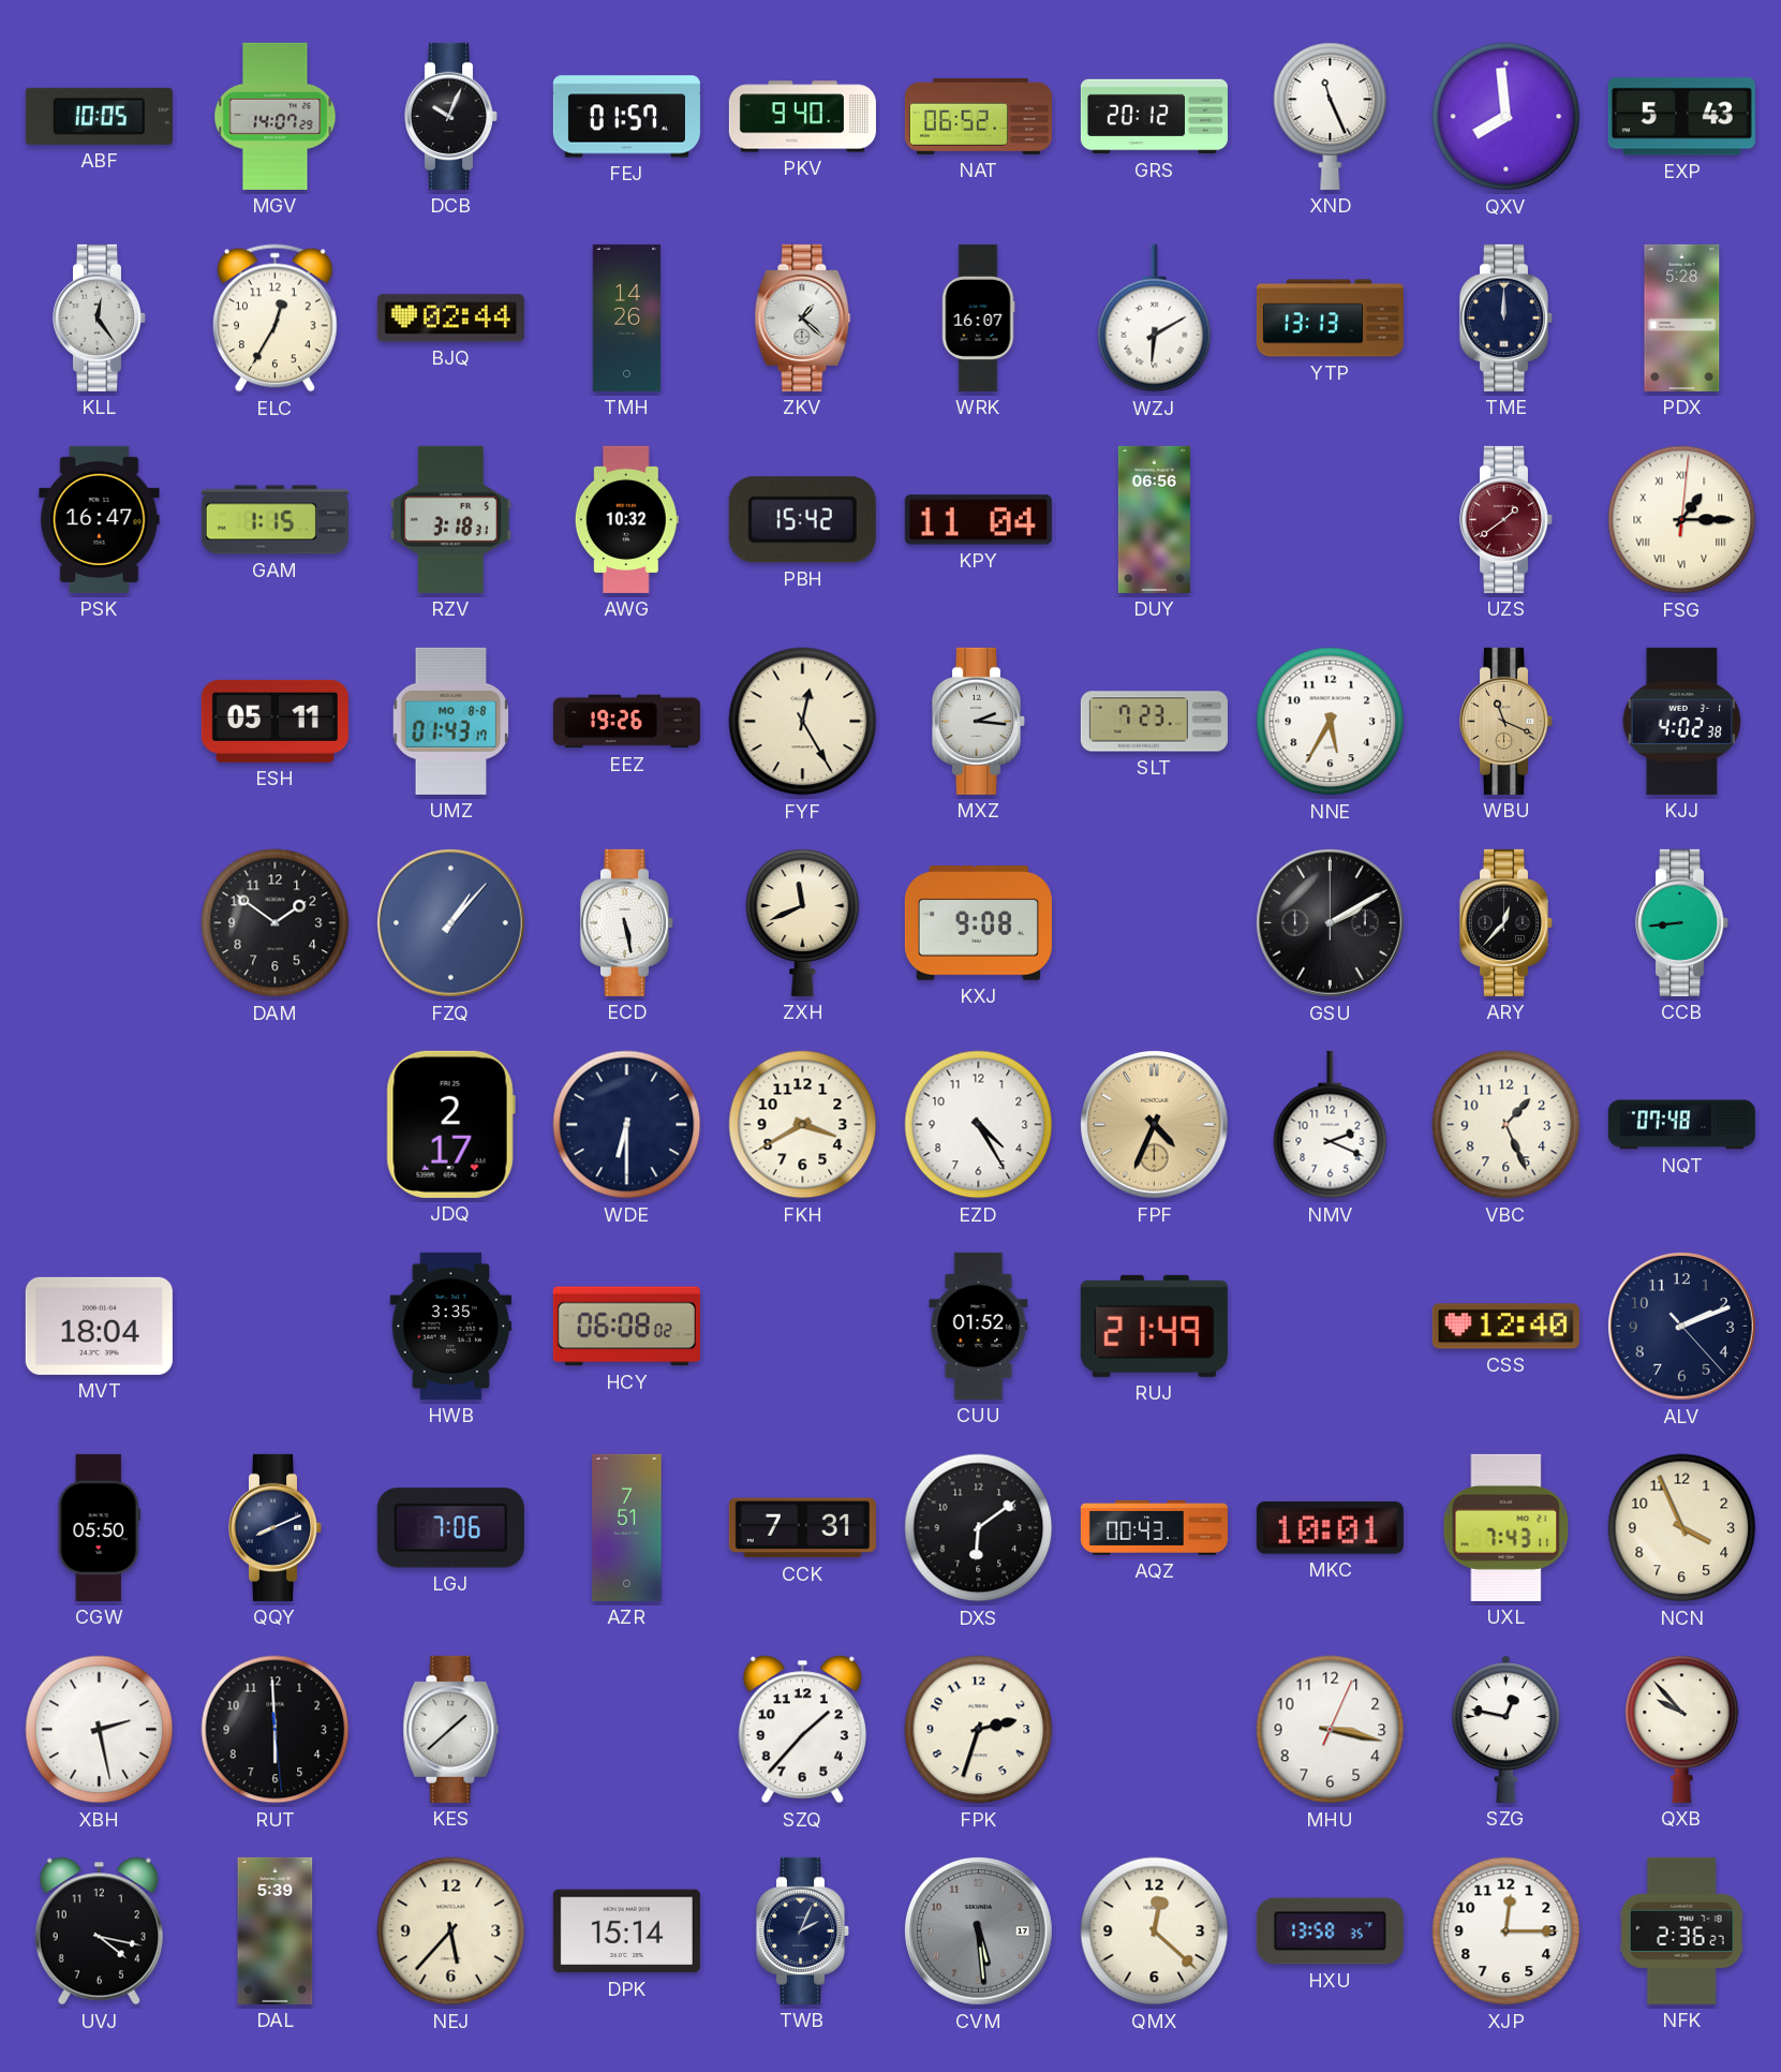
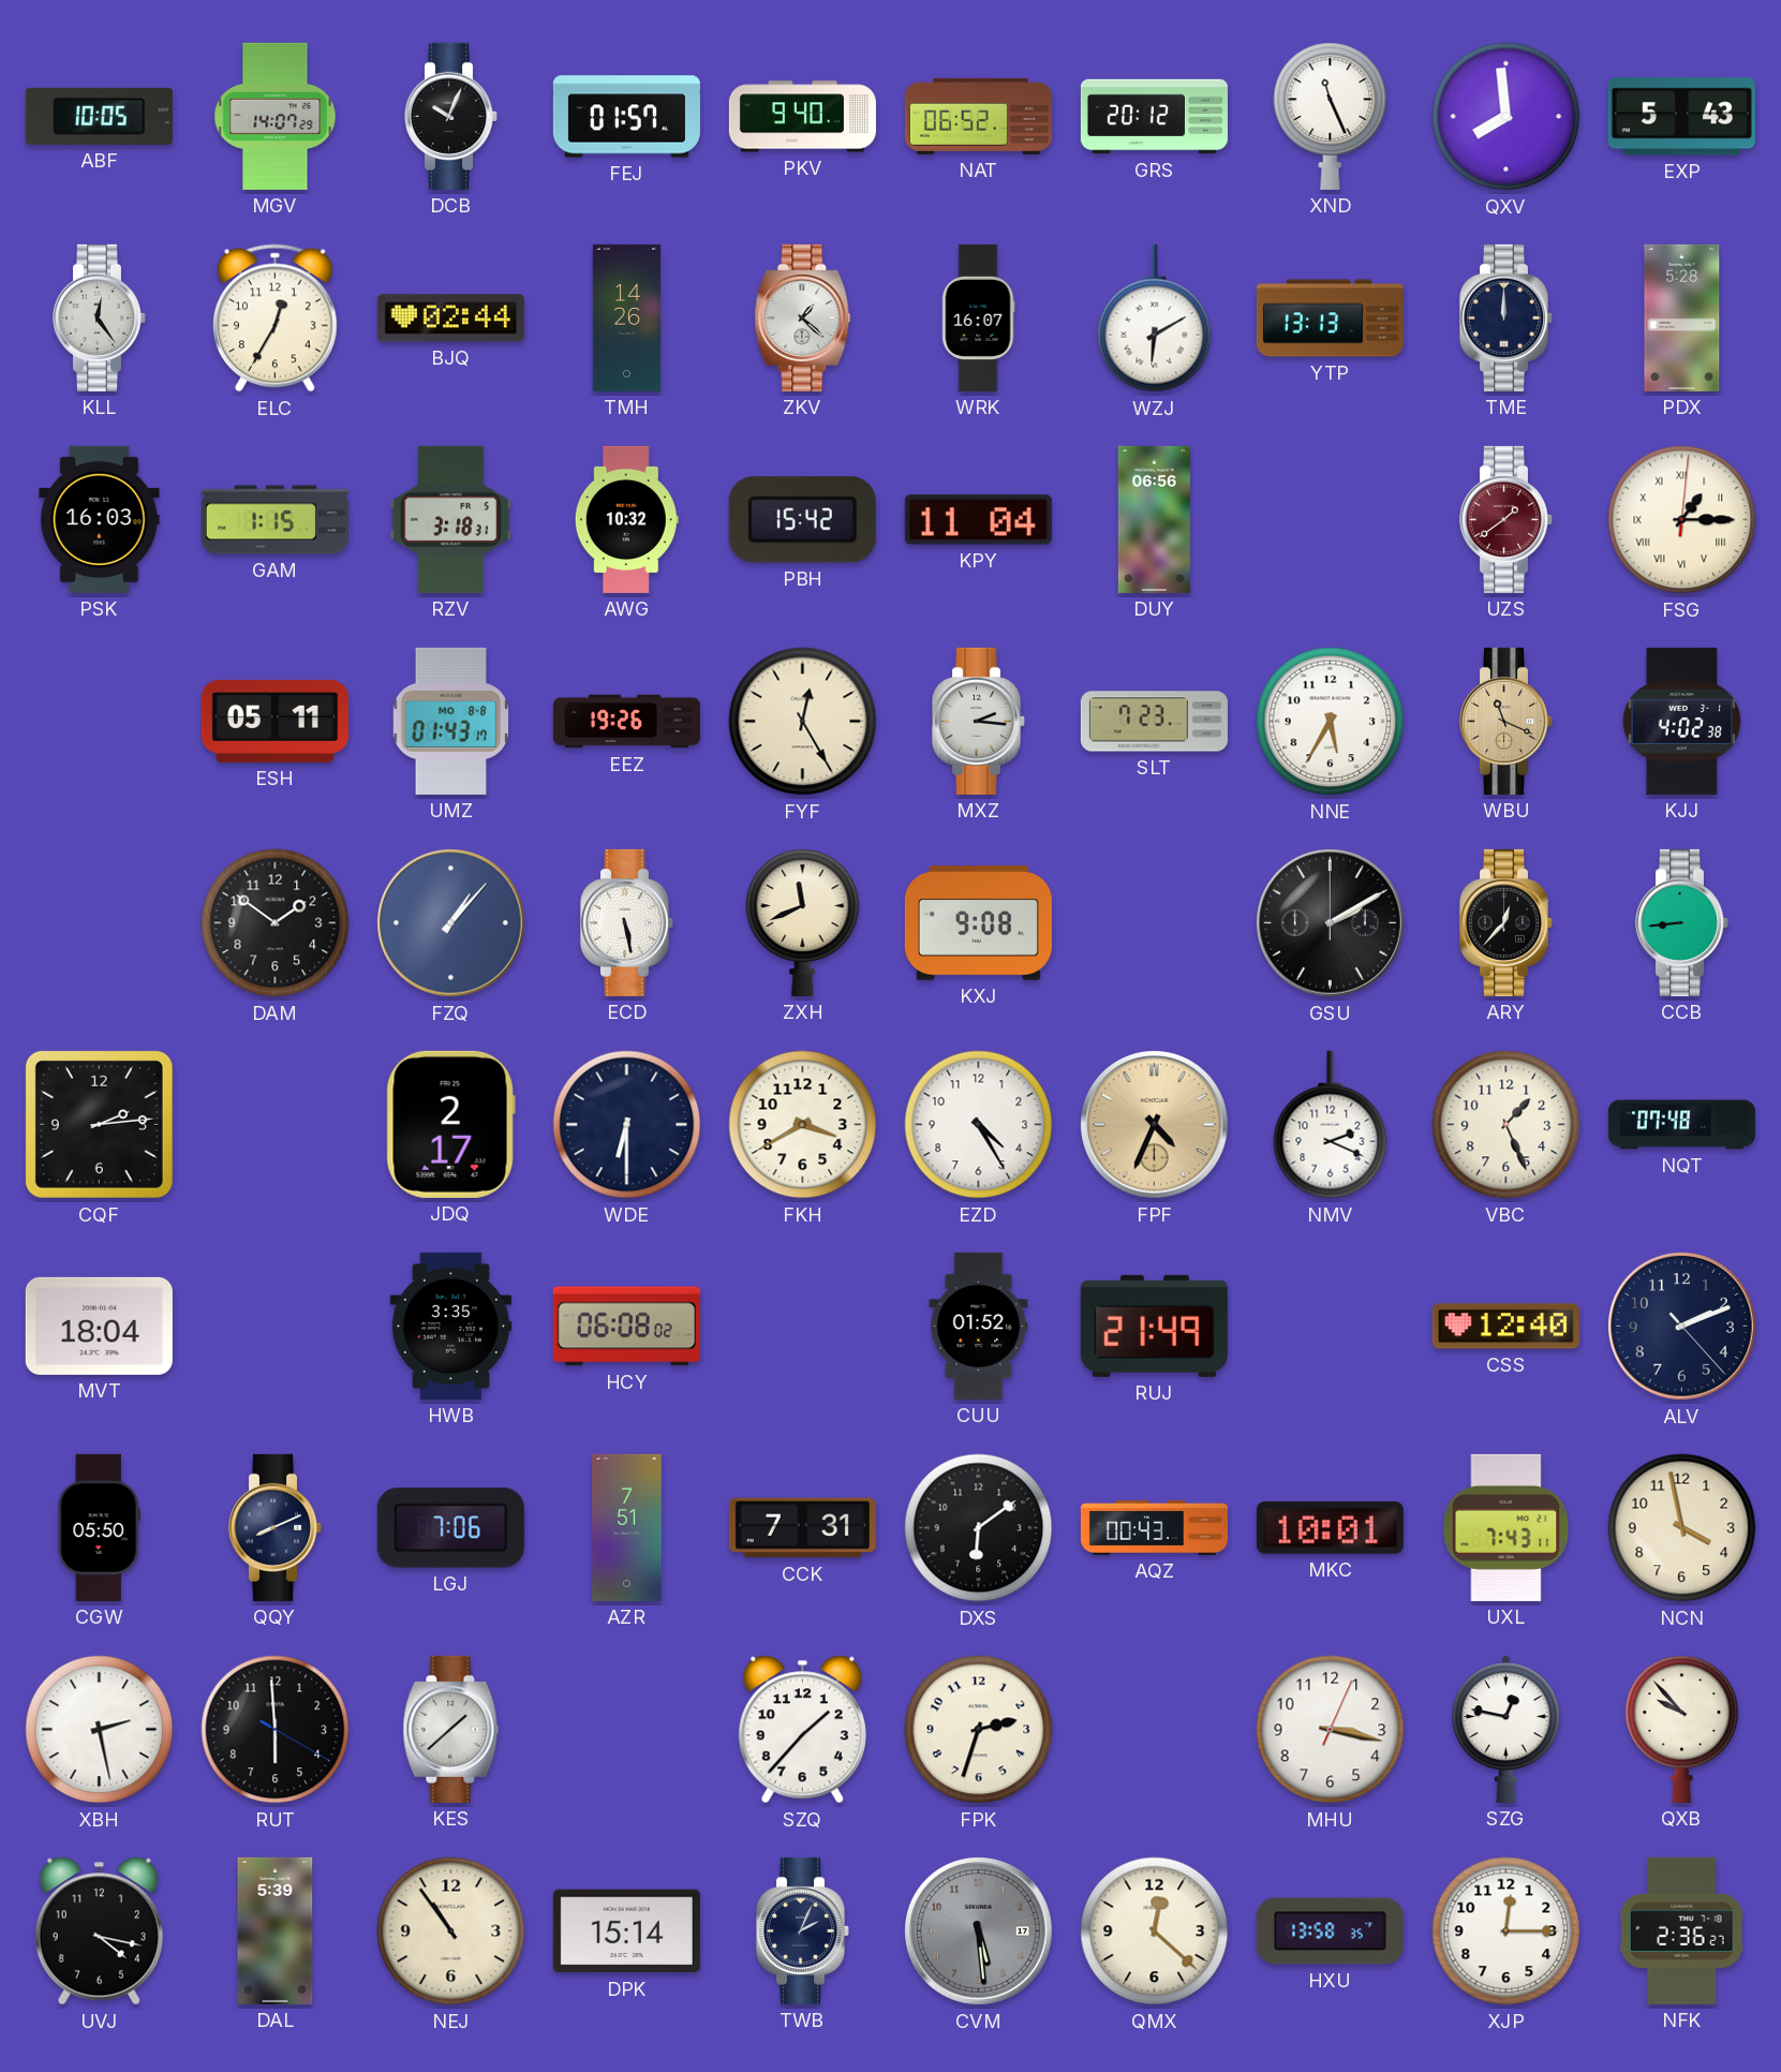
PSK: 16:47 -> 16:03
CQF: none -> 2:14
NCN: 3:56 -> 3:58
RUT: 5:59:29 -> 5:59:20
NEJ: 5:37 -> 10:54
